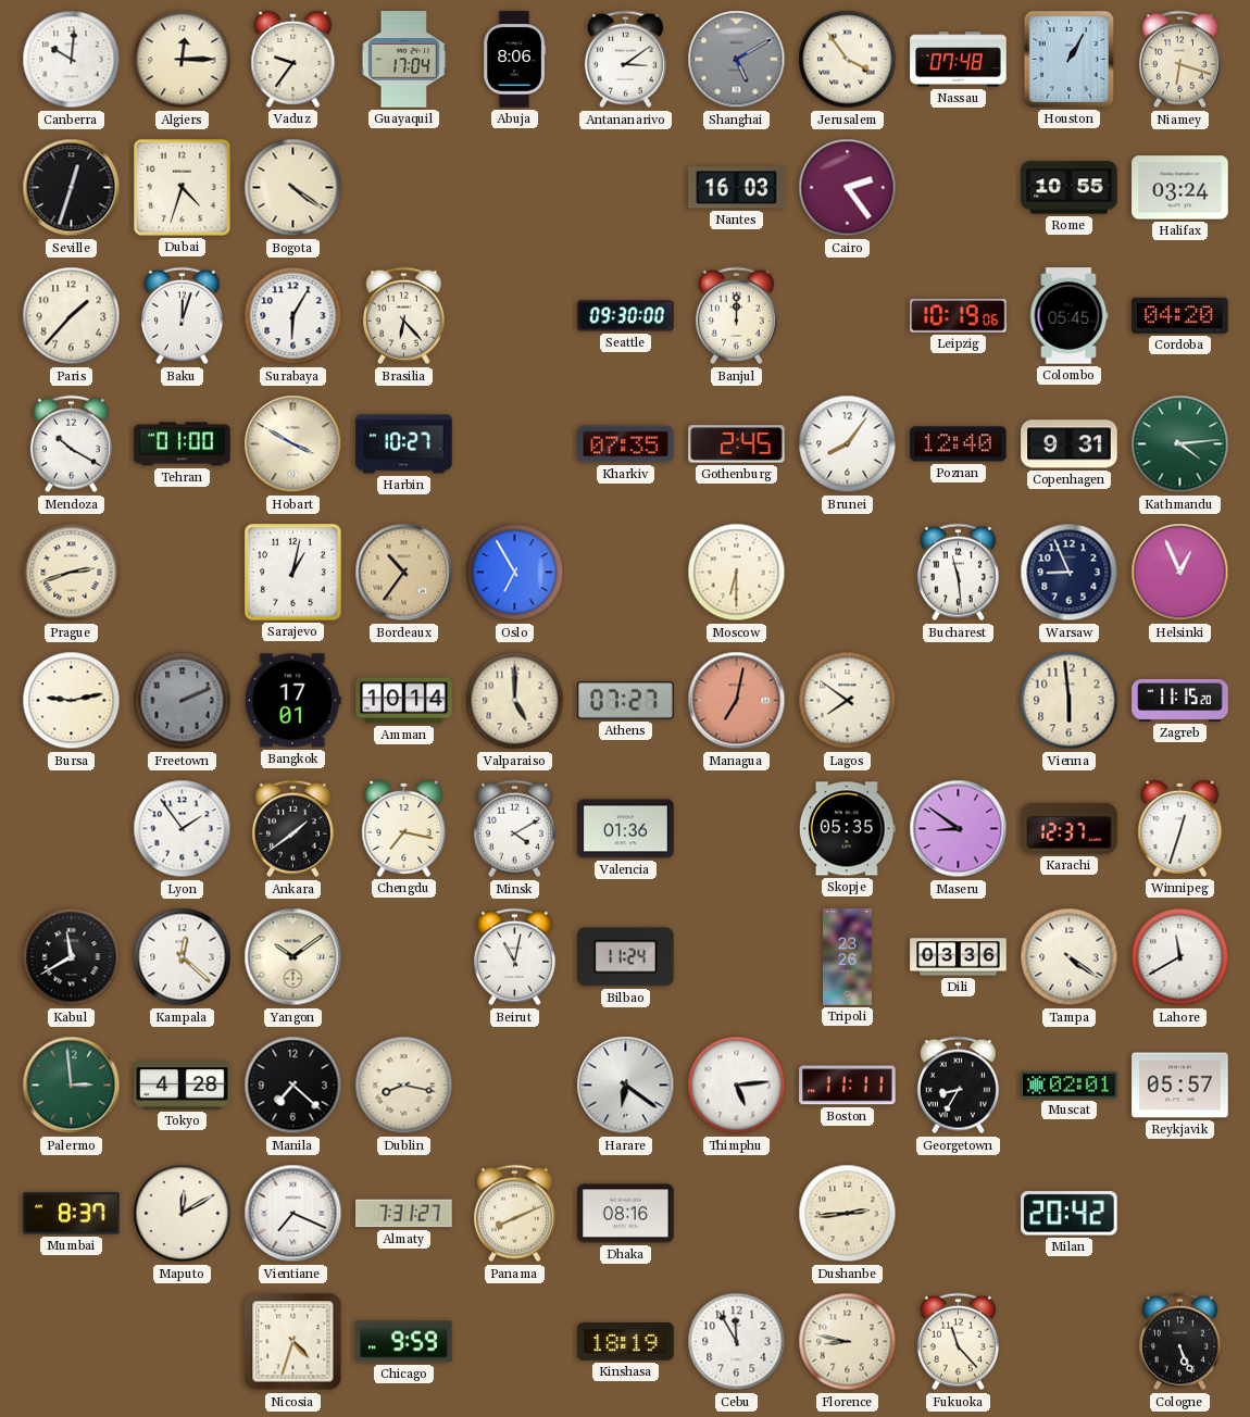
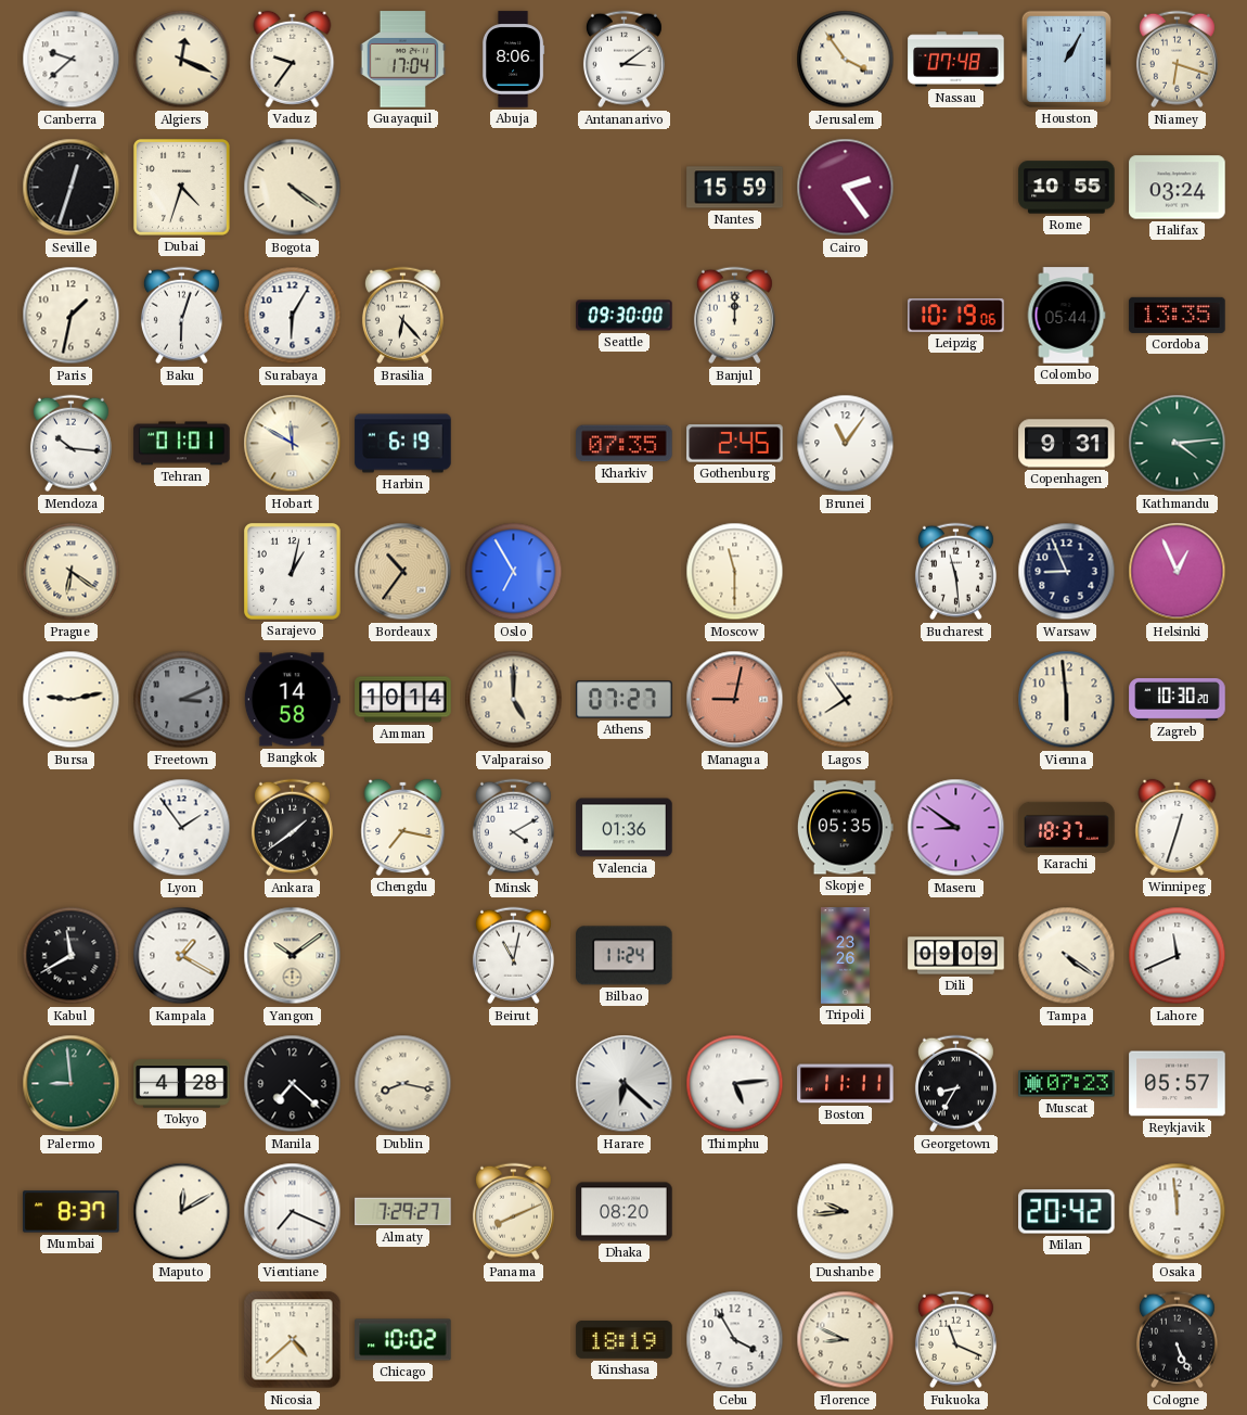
Canberra: 10:01 -> 9:38
Algiers: 12:15 -> 12:19
Shanghai: 5:10 -> none
Nantes: 16:03 -> 15:59
Paris: 1:37 -> 1:32
Baku: 12:03 -> 6:03
Colombo: 05:45 -> 05:44
Cordoba: 04:20 -> 13:35
Mendoza: 10:20 -> 10:16
Tehran: 01:00 -> 01:01
Hobart: 3:50 -> 11:50
Harbin: 10:27 -> 6:19
Brunei: 8:06 -> 11:06
Poznan: 12:40 -> none
Prague: 2:42 -> 6:21
Moscow: 6:30 -> 11:30
Freetown: 2:11 -> 3:11
Bangkok: 17:01 -> 14:58
Managua: 7:02 -> 9:02
Lagos: 7:51 -> 7:54
Zagreb: 11:15 -> 10:30
Karachi: 12:37 -> 18:37
Kampala: 12:22 -> 1:20
Dili: 03:36 -> 09:09
Lahore: 11:40 -> 11:41
Palermo: 2:59 -> 8:59
Harare: 6:21 -> 6:22
Muscat: 02:01 -> 07:23
Almaty: 7:31 -> 7:29
Dhaka: 08:16 -> 08:20
Dushanbe: 2:44 -> 9:44
Osaka: none -> 11:59
Nicosia: 4:33 -> 4:38
Chicago: 9:59 -> 10:02
Cebu: 11:55 -> 3:55
Florence: 8:47 -> 8:49
Fukuoka: 11:23 -> 11:19
